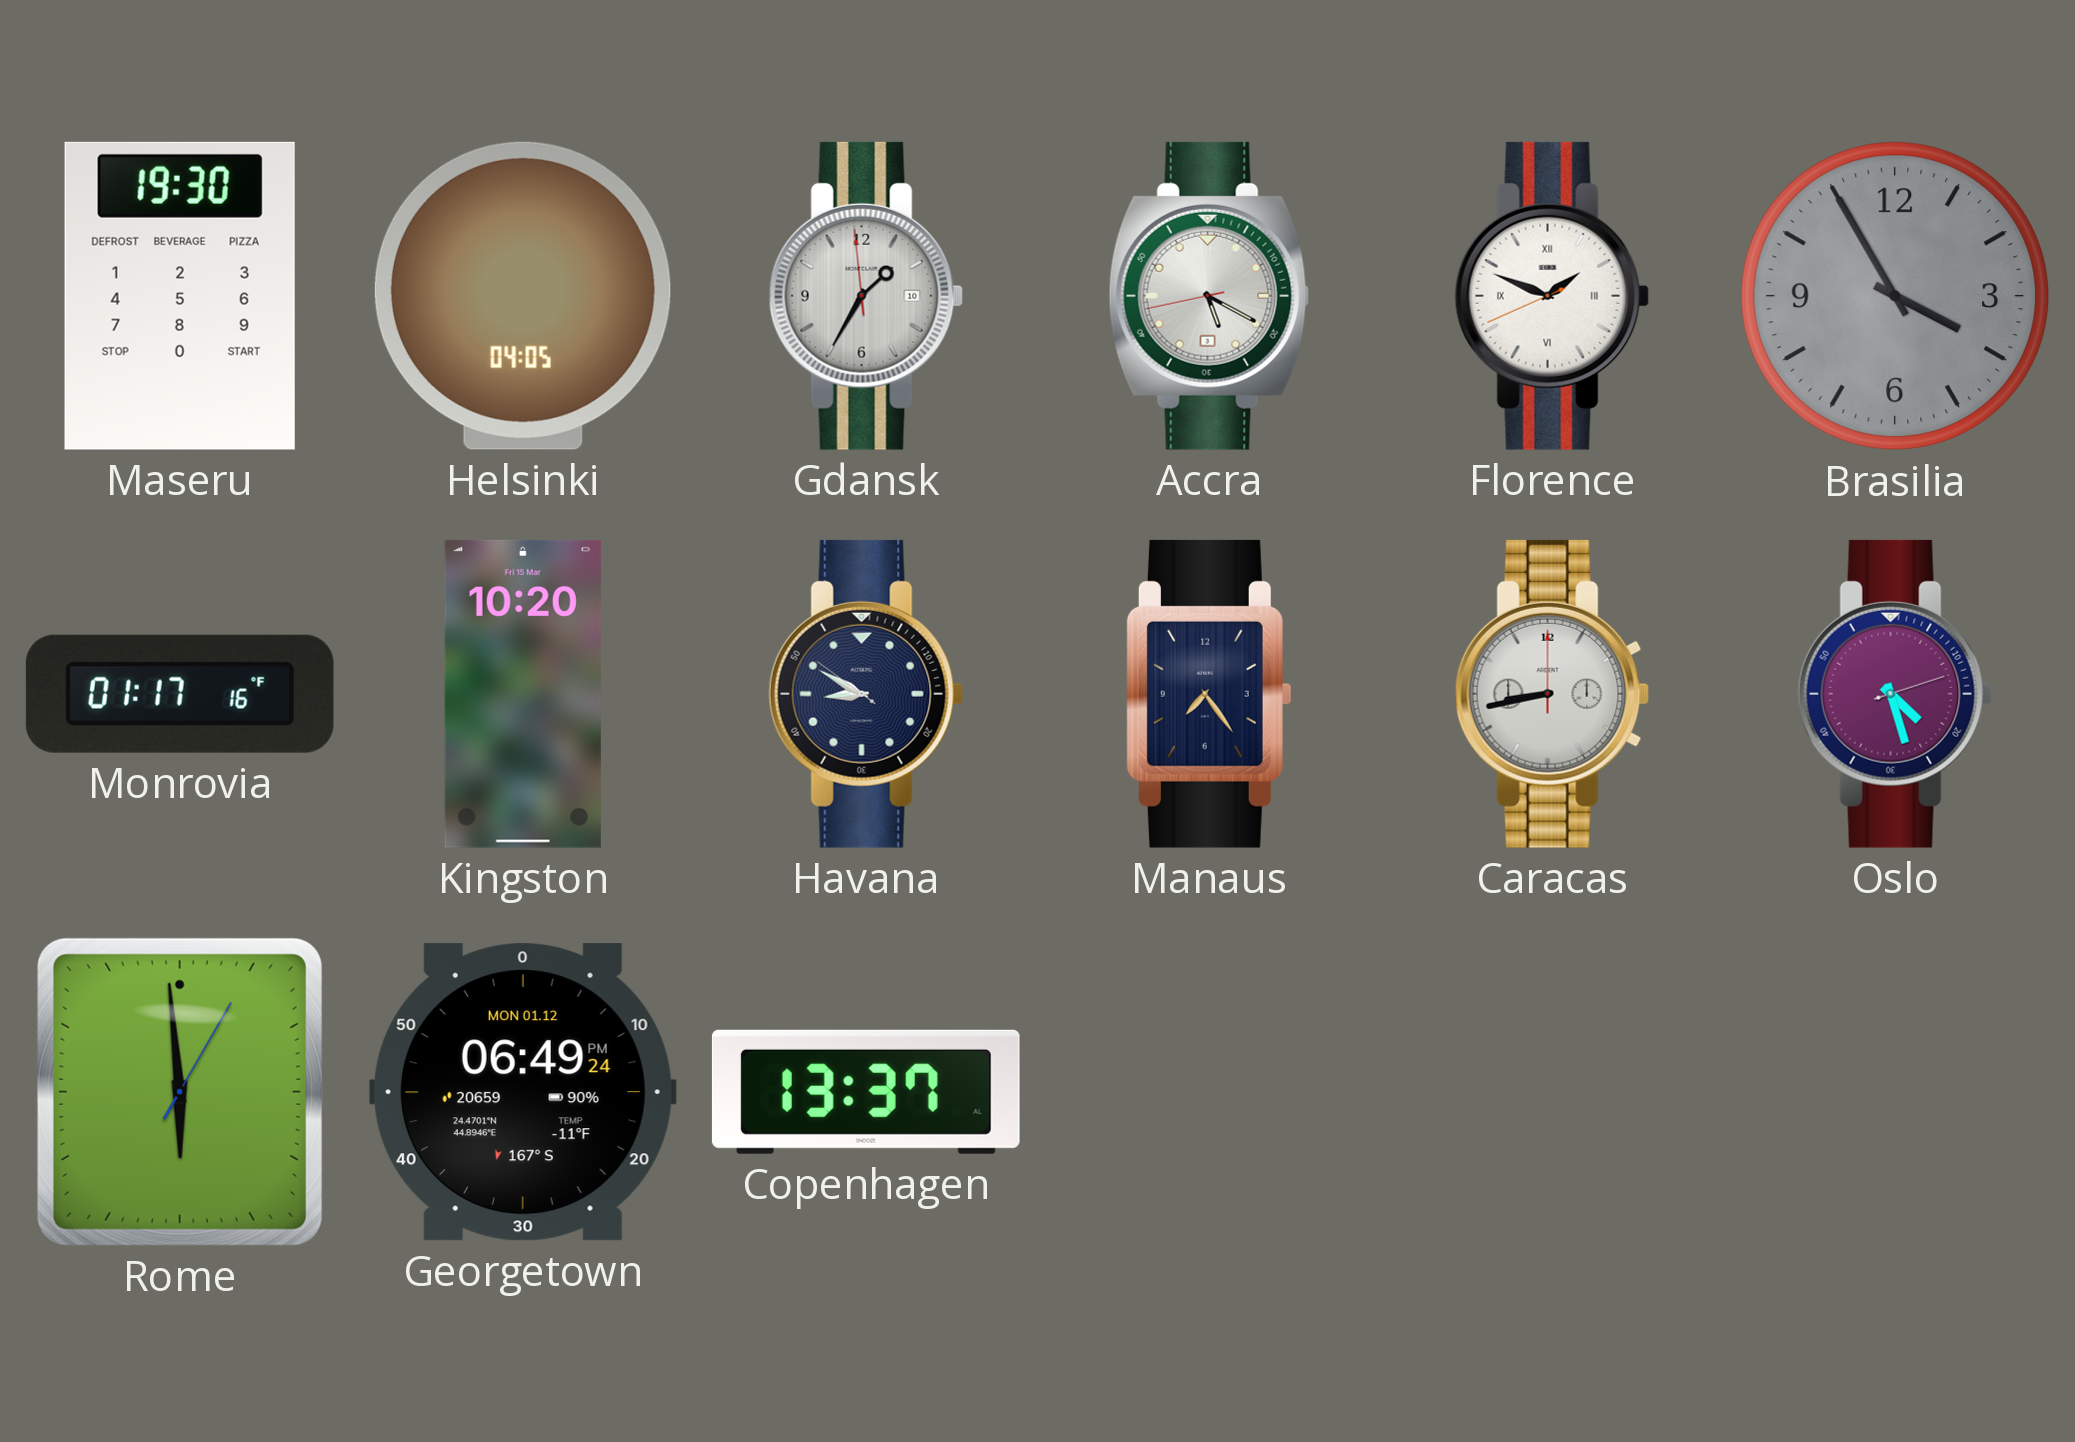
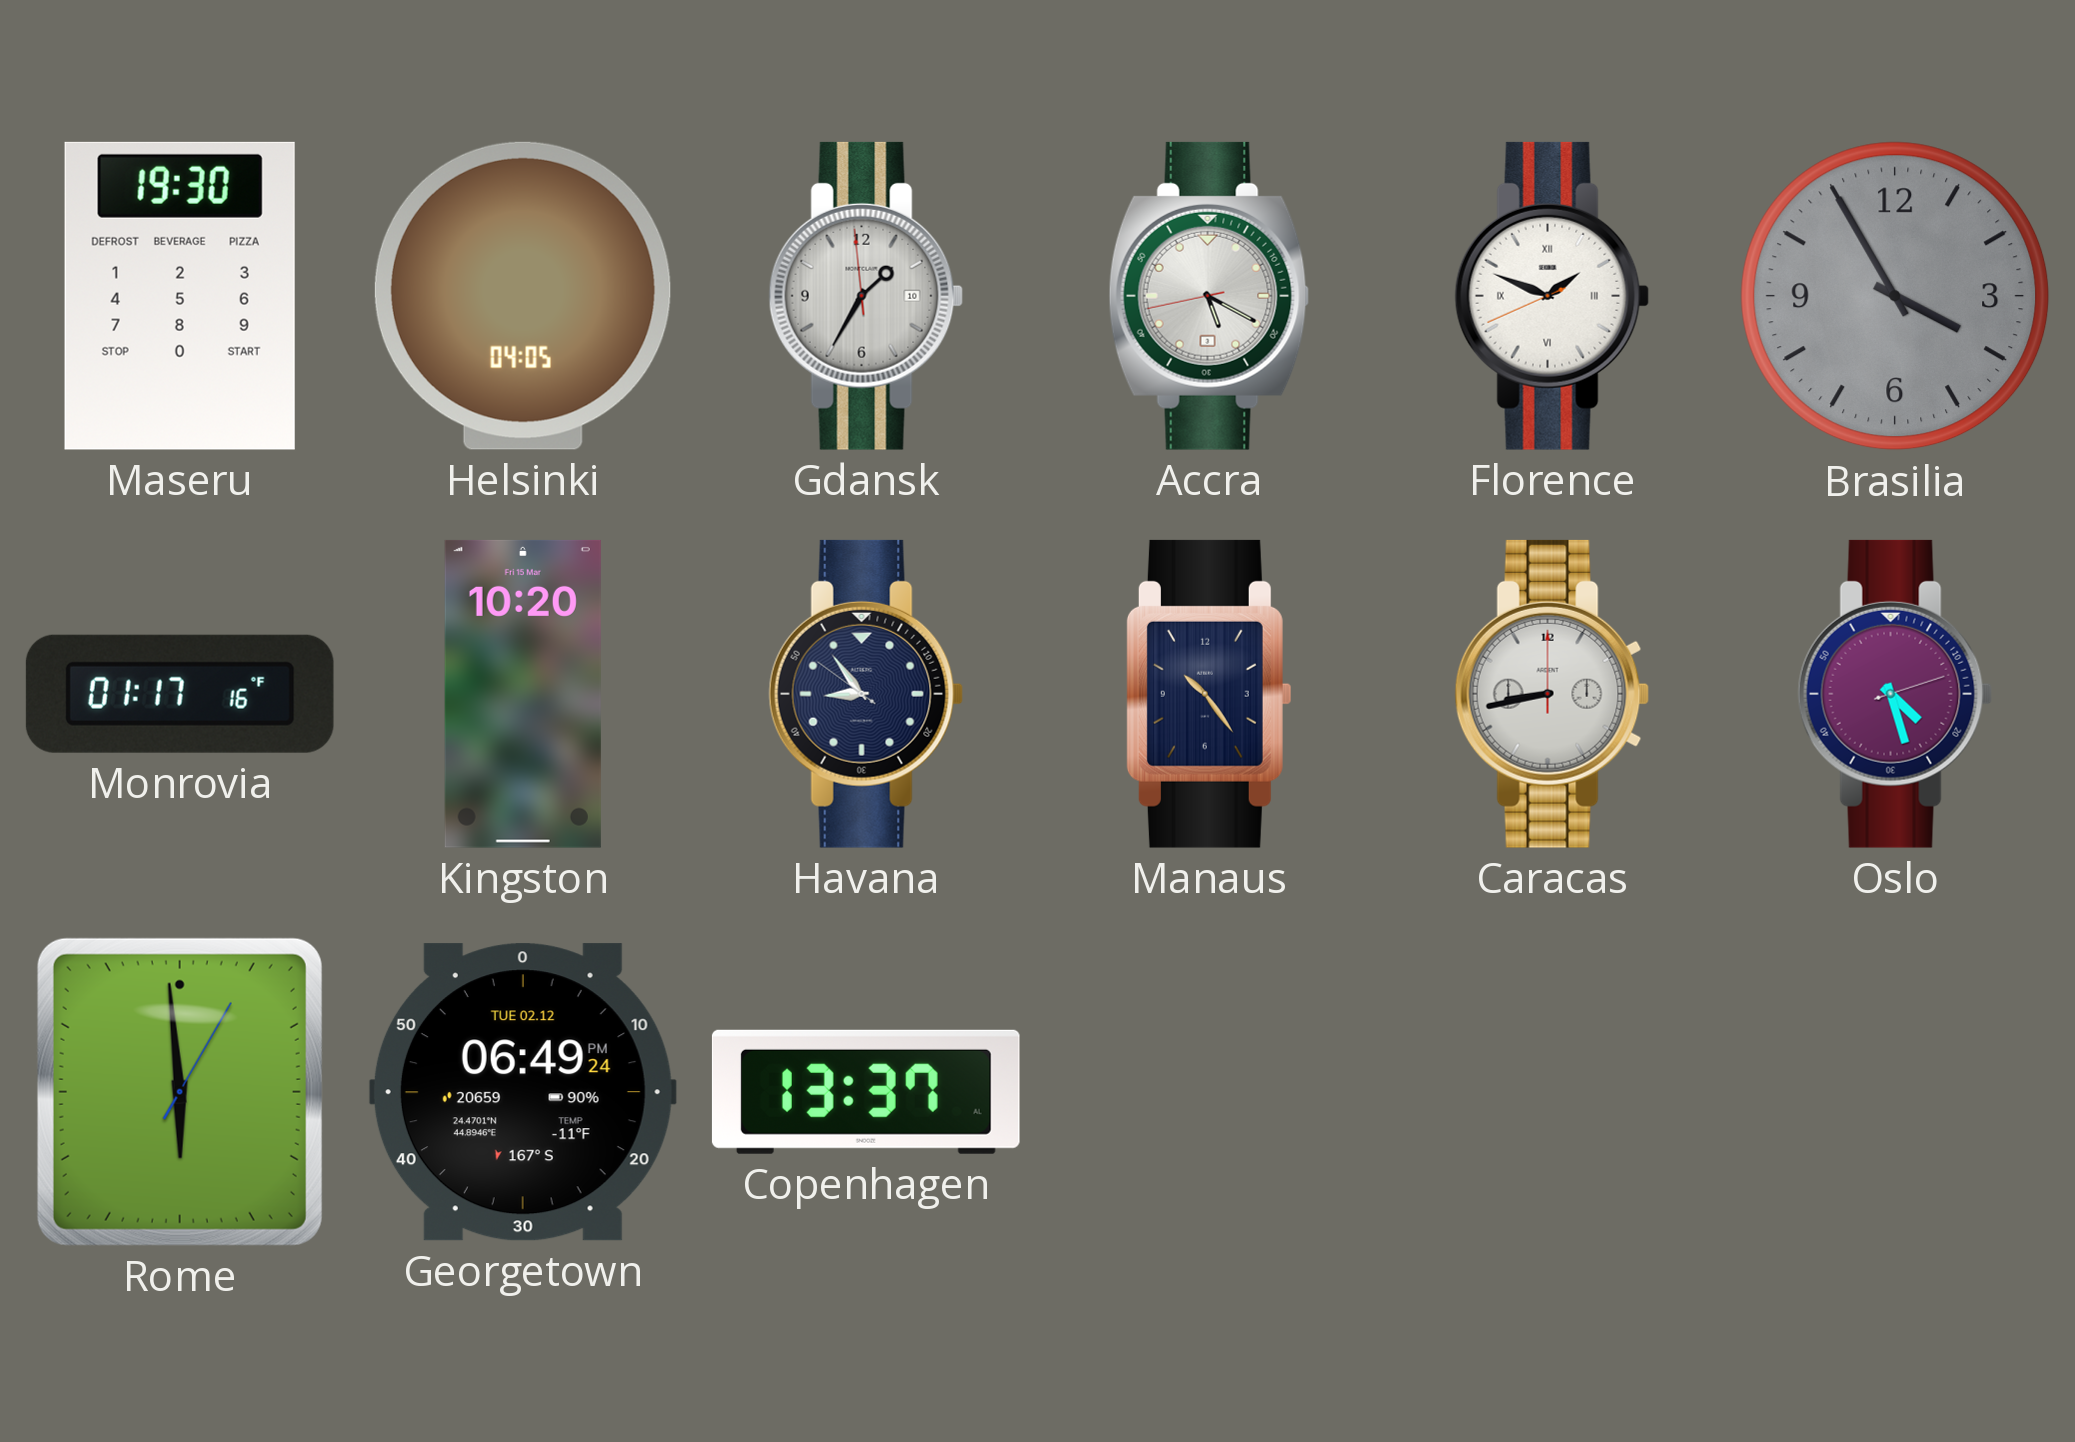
Havana: 8:49 -> 8:53
Manaus: 7:24 -> 10:24
Georgetown date: MON 01.12 -> TUE 02.12
